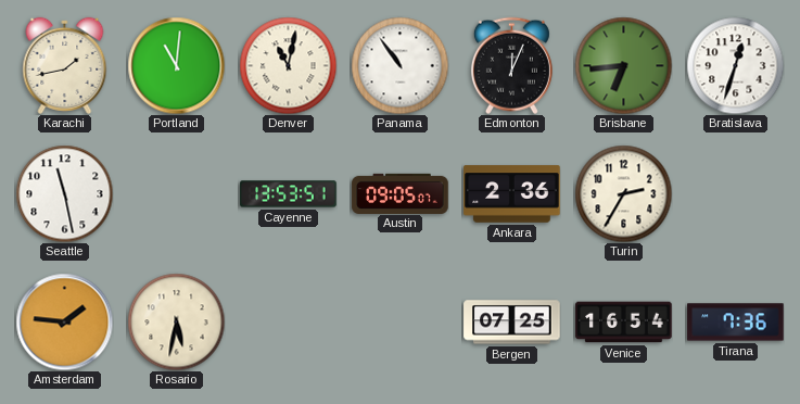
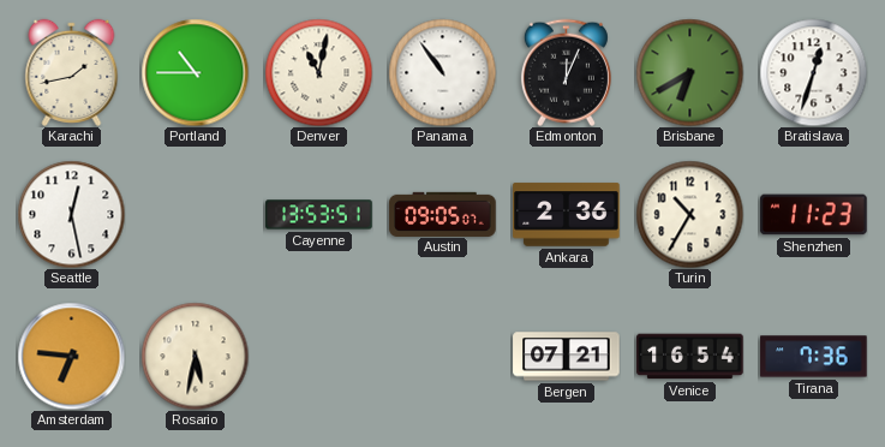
Portland: 11:01 -> 10:45
Brisbane: 6:44 -> 6:40
Seattle: 11:28 -> 12:28
Turin: 2:35 -> 10:35
Shenzhen: none -> 11:23
Amsterdam: 1:46 -> 6:46
Bergen: 07:25 -> 07:21
